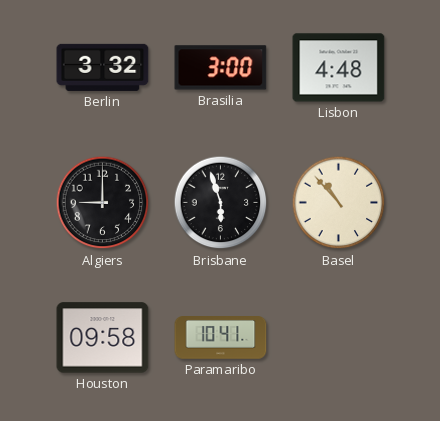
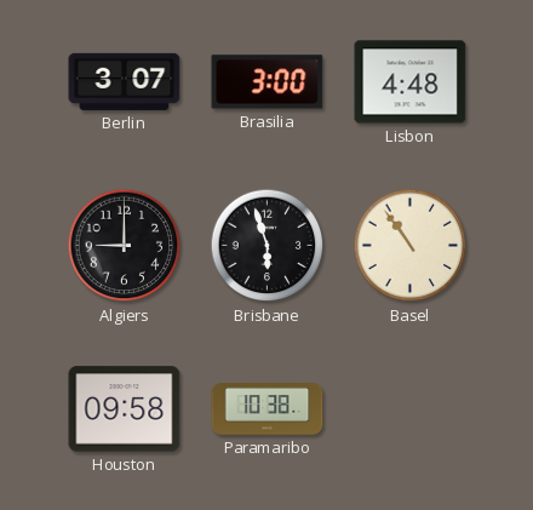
Berlin: 3:32 -> 3:07
Basel: 10:53 -> 10:54
Paramaribo: 10:41 -> 10:38
